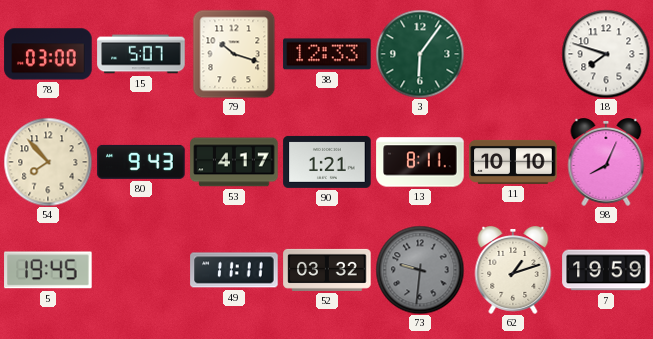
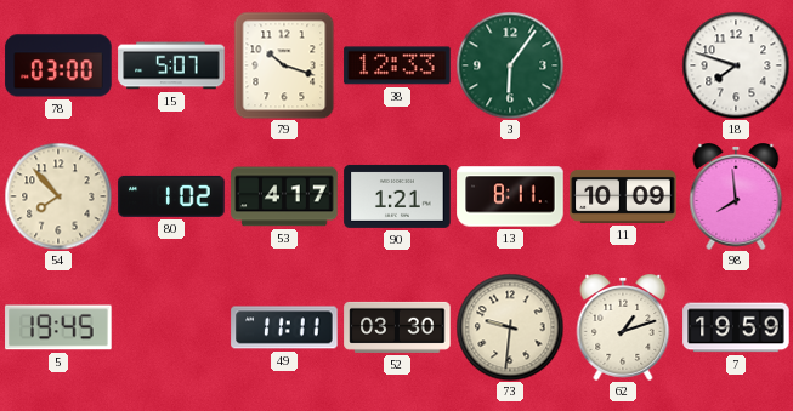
80: 9:43 -> 1:02
11: 10:10 -> 10:09
98: 8:04 -> 7:59
52: 03:32 -> 03:30
73 dial: grey -> cream
